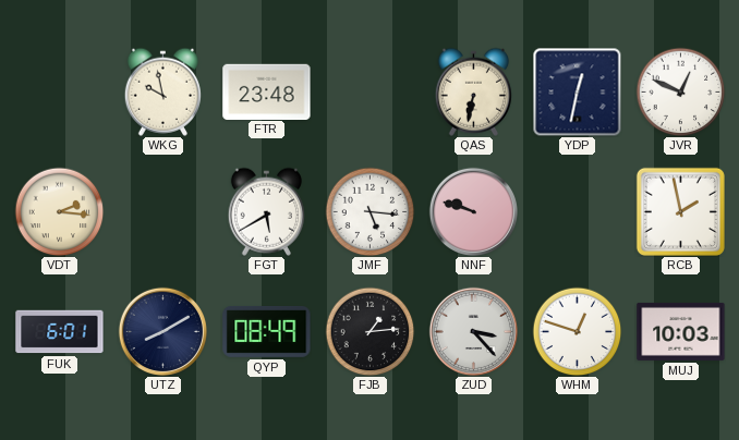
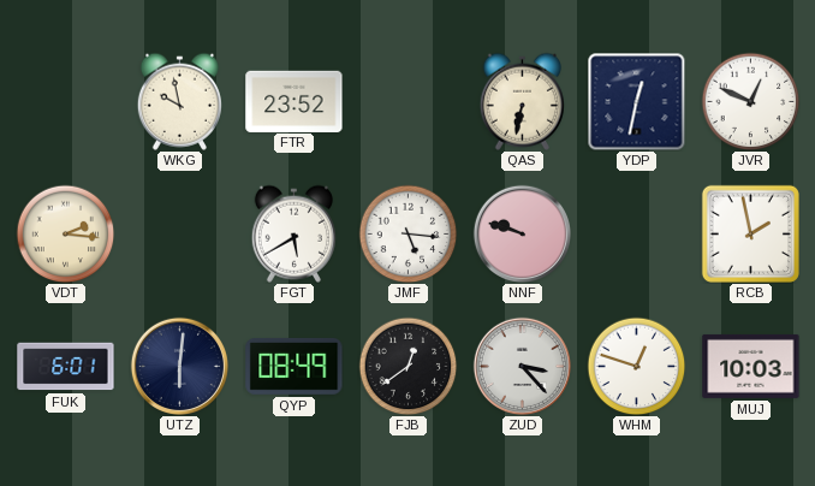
FTR: 23:48 -> 23:52
UTZ: 8:10 -> 6:01
FJB: 1:14 -> 12:39
